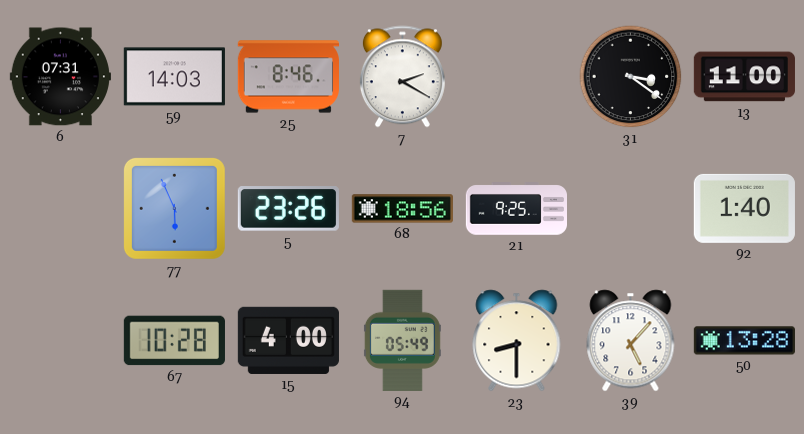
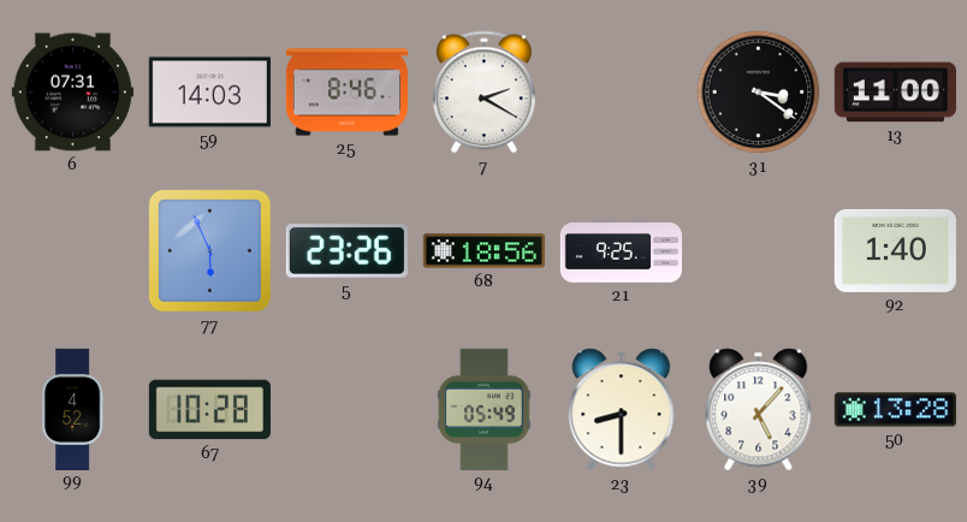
99: none -> 4:52
15: 4:00 -> none
